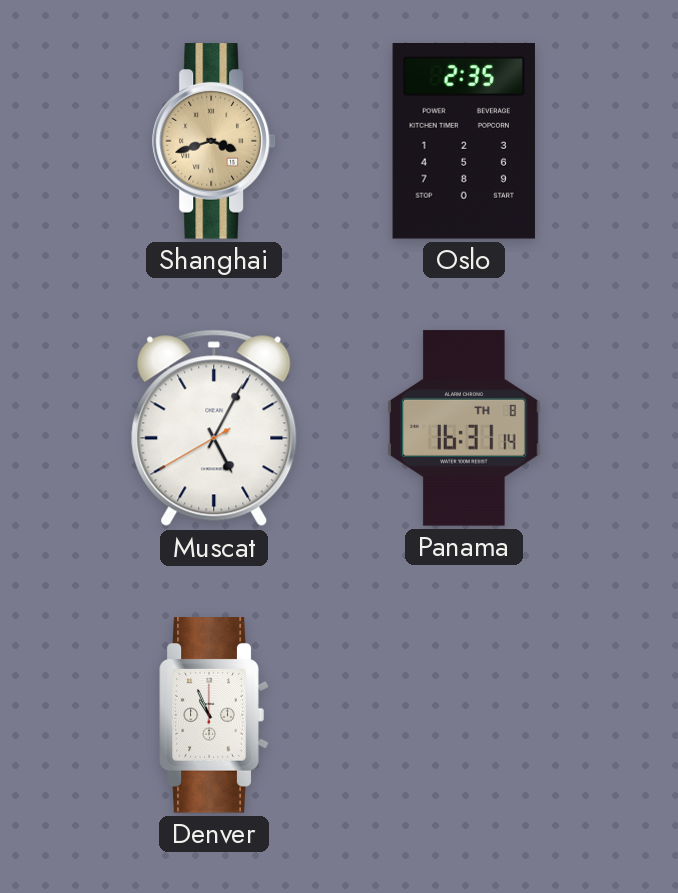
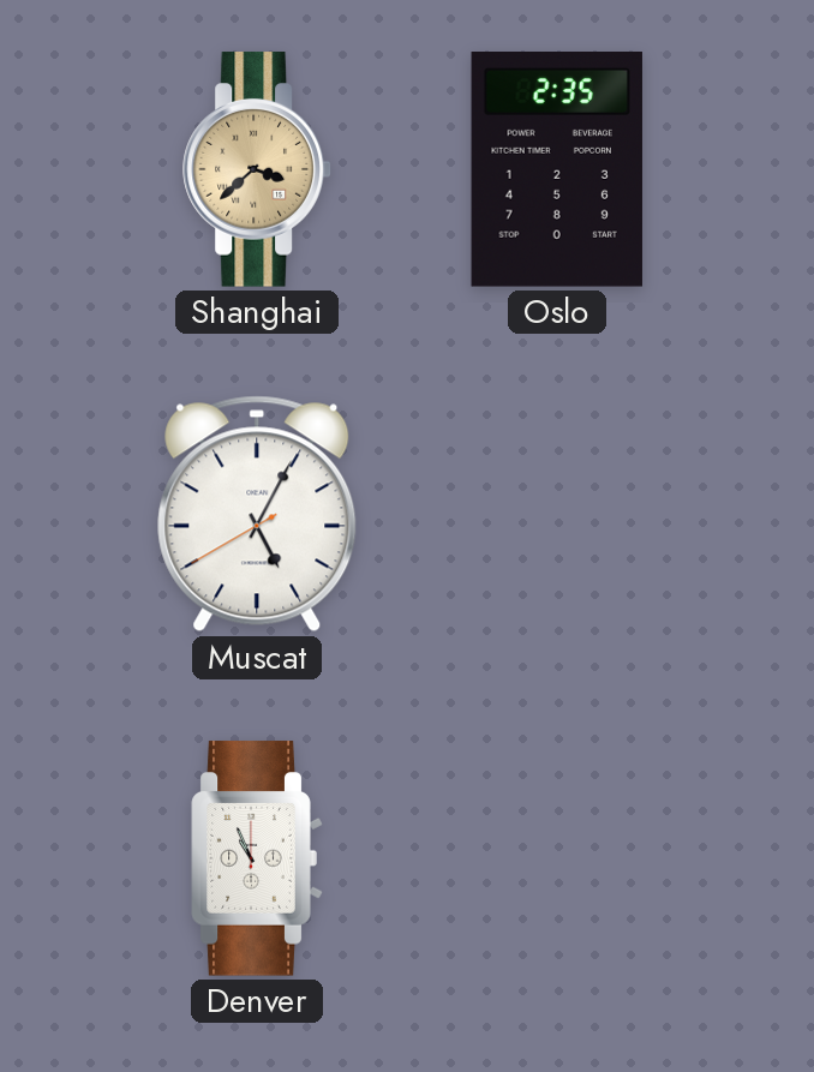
Shanghai: 3:42 -> 3:38
Panama: 16:31 -> none
